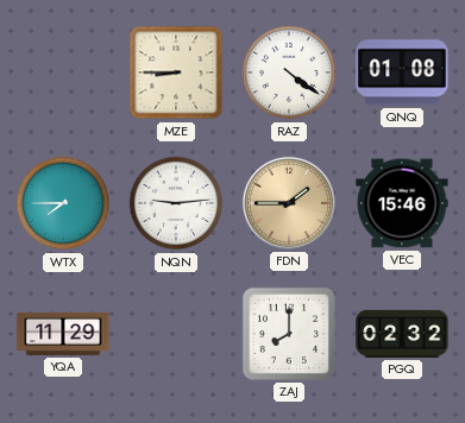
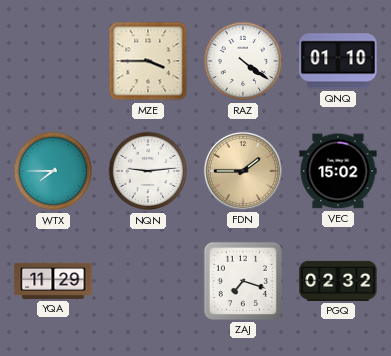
MZE: 8:45 -> 3:45
QNQ: 01:08 -> 01:10
VEC: 15:46 -> 15:02
ZAJ: 8:00 -> 7:18
